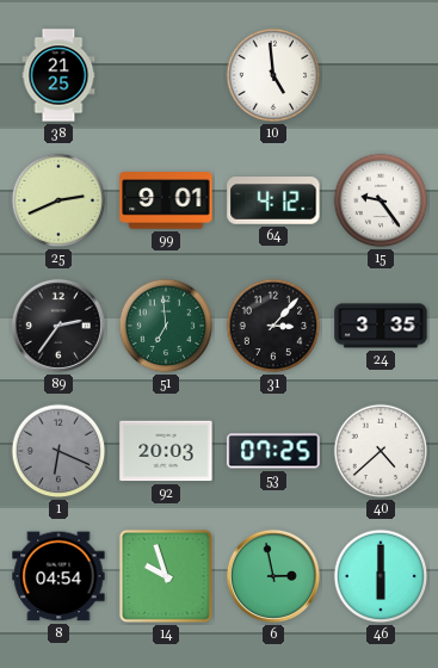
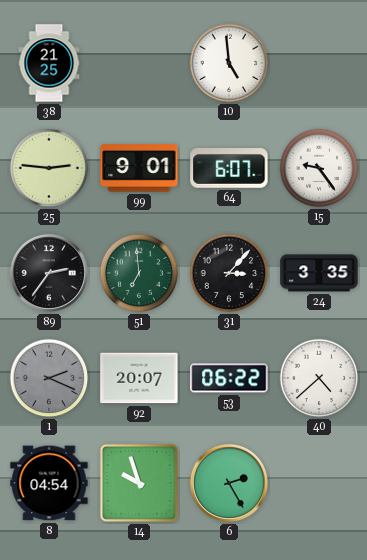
25: 2:41 -> 2:46
64: 4:12 -> 6:07
1: 6:19 -> 2:19
92: 20:03 -> 20:07
53: 07:25 -> 06:22
6: 2:58 -> 2:25
46: 6:00 -> none
